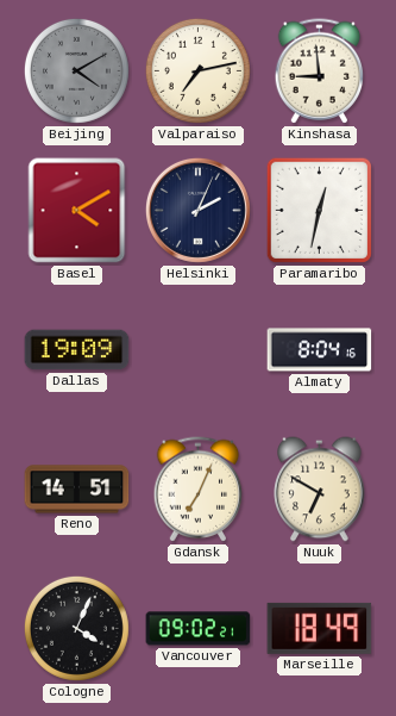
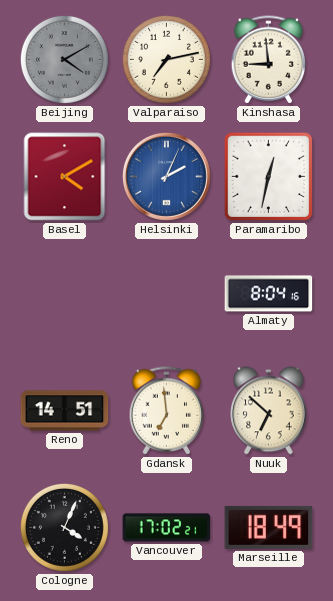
Helsinki dial: navy -> blue
Dallas: 19:09 -> none
Gdansk: 7:04 -> 6:59
Nuuk: 6:50 -> 6:52
Vancouver: 09:02 -> 17:02
